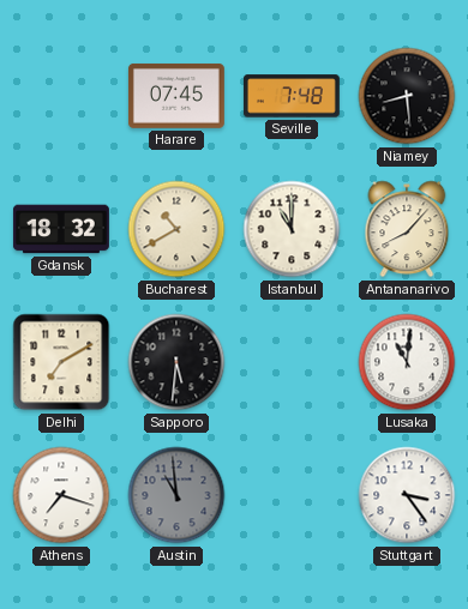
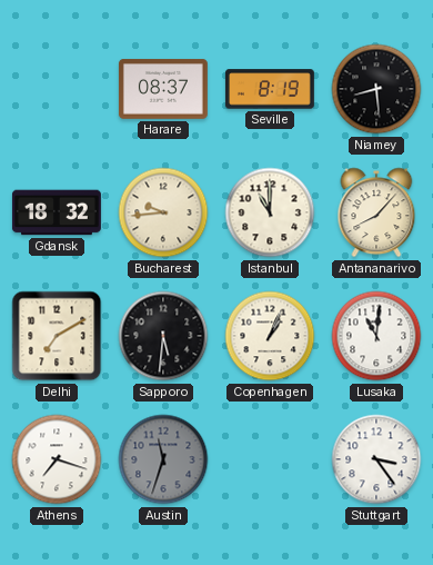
Harare: 07:45 -> 08:37
Seville: 7:48 -> 8:19
Bucharest: 10:40 -> 9:44
Copenhagen: none -> 1:04
Austin: 10:59 -> 11:33
